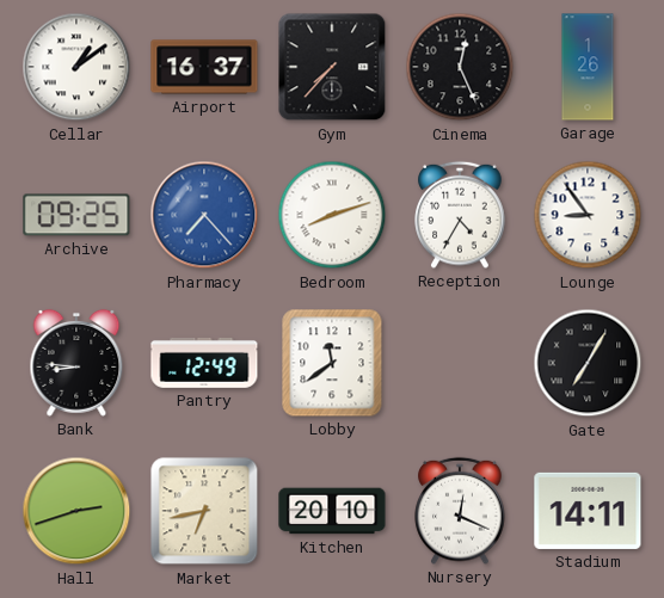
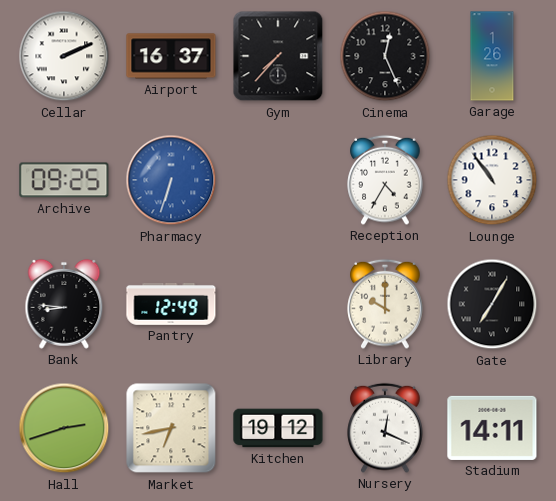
Cellar: 1:09 -> 2:11
Pharmacy: 7:23 -> 6:33
Bedroom: 8:12 -> none
Lounge: 8:54 -> 10:54
Lobby: 11:39 -> none
Library: none -> 10:00
Kitchen: 20:10 -> 19:12
